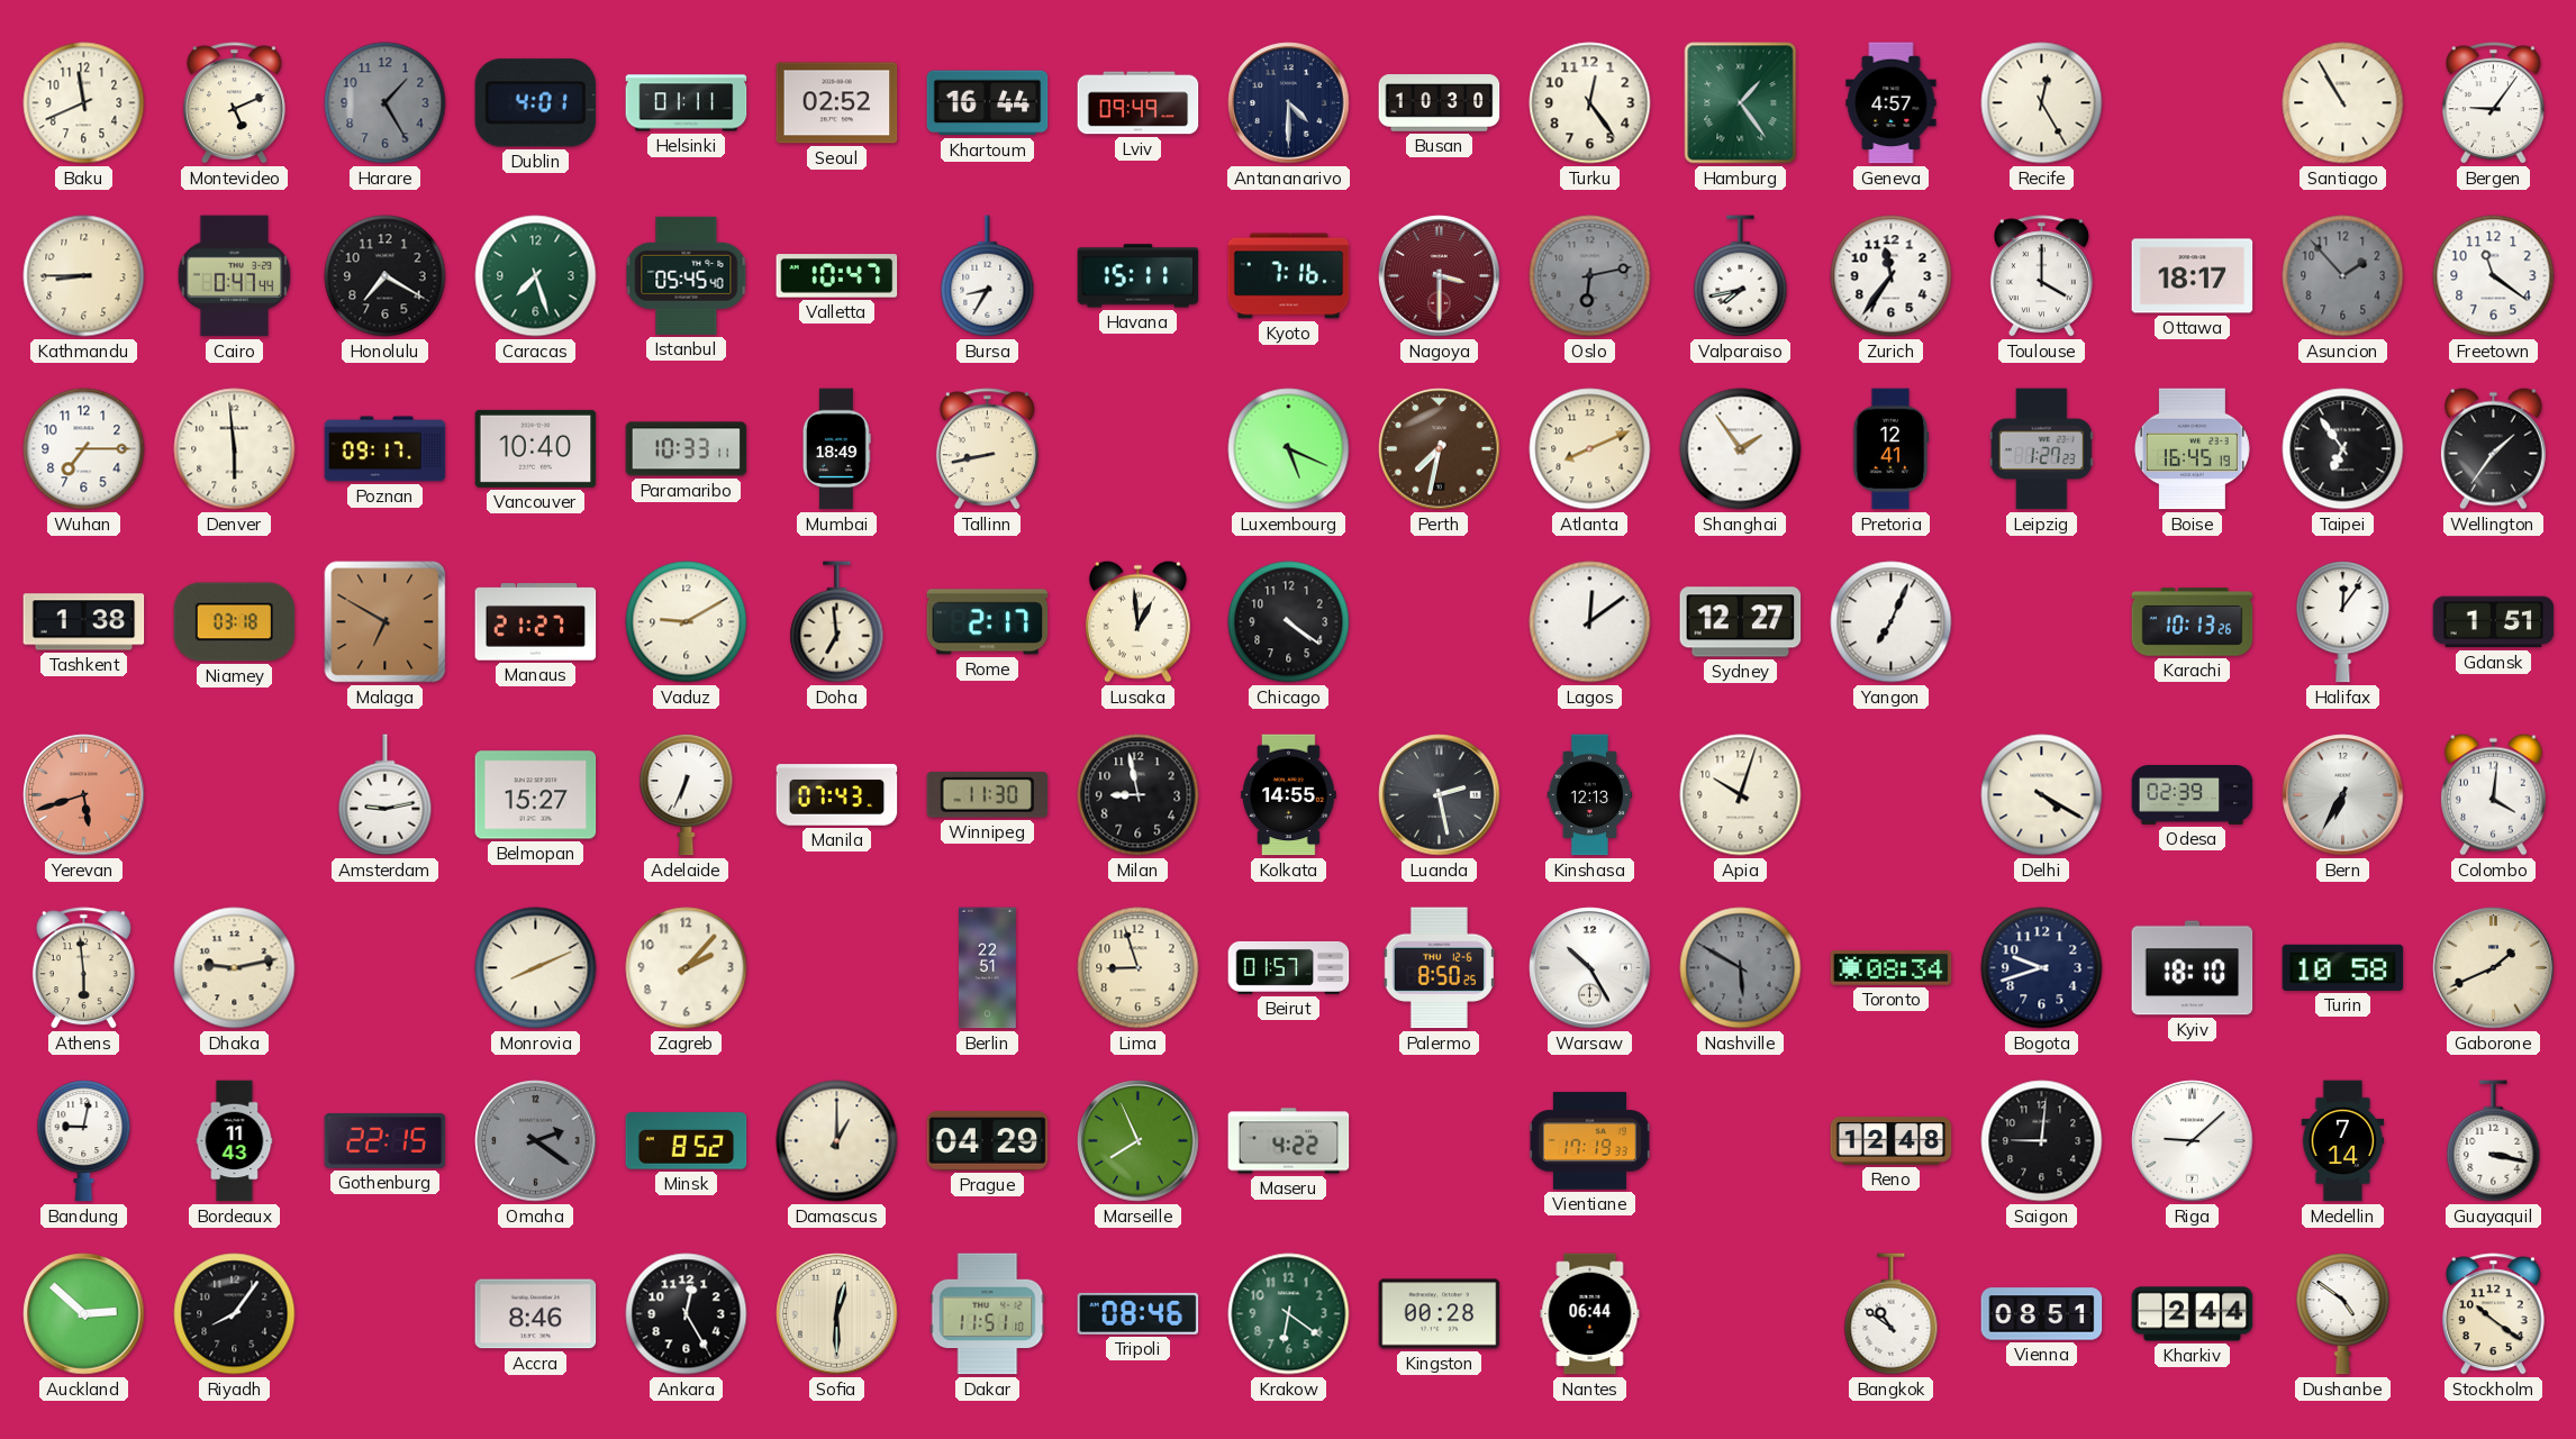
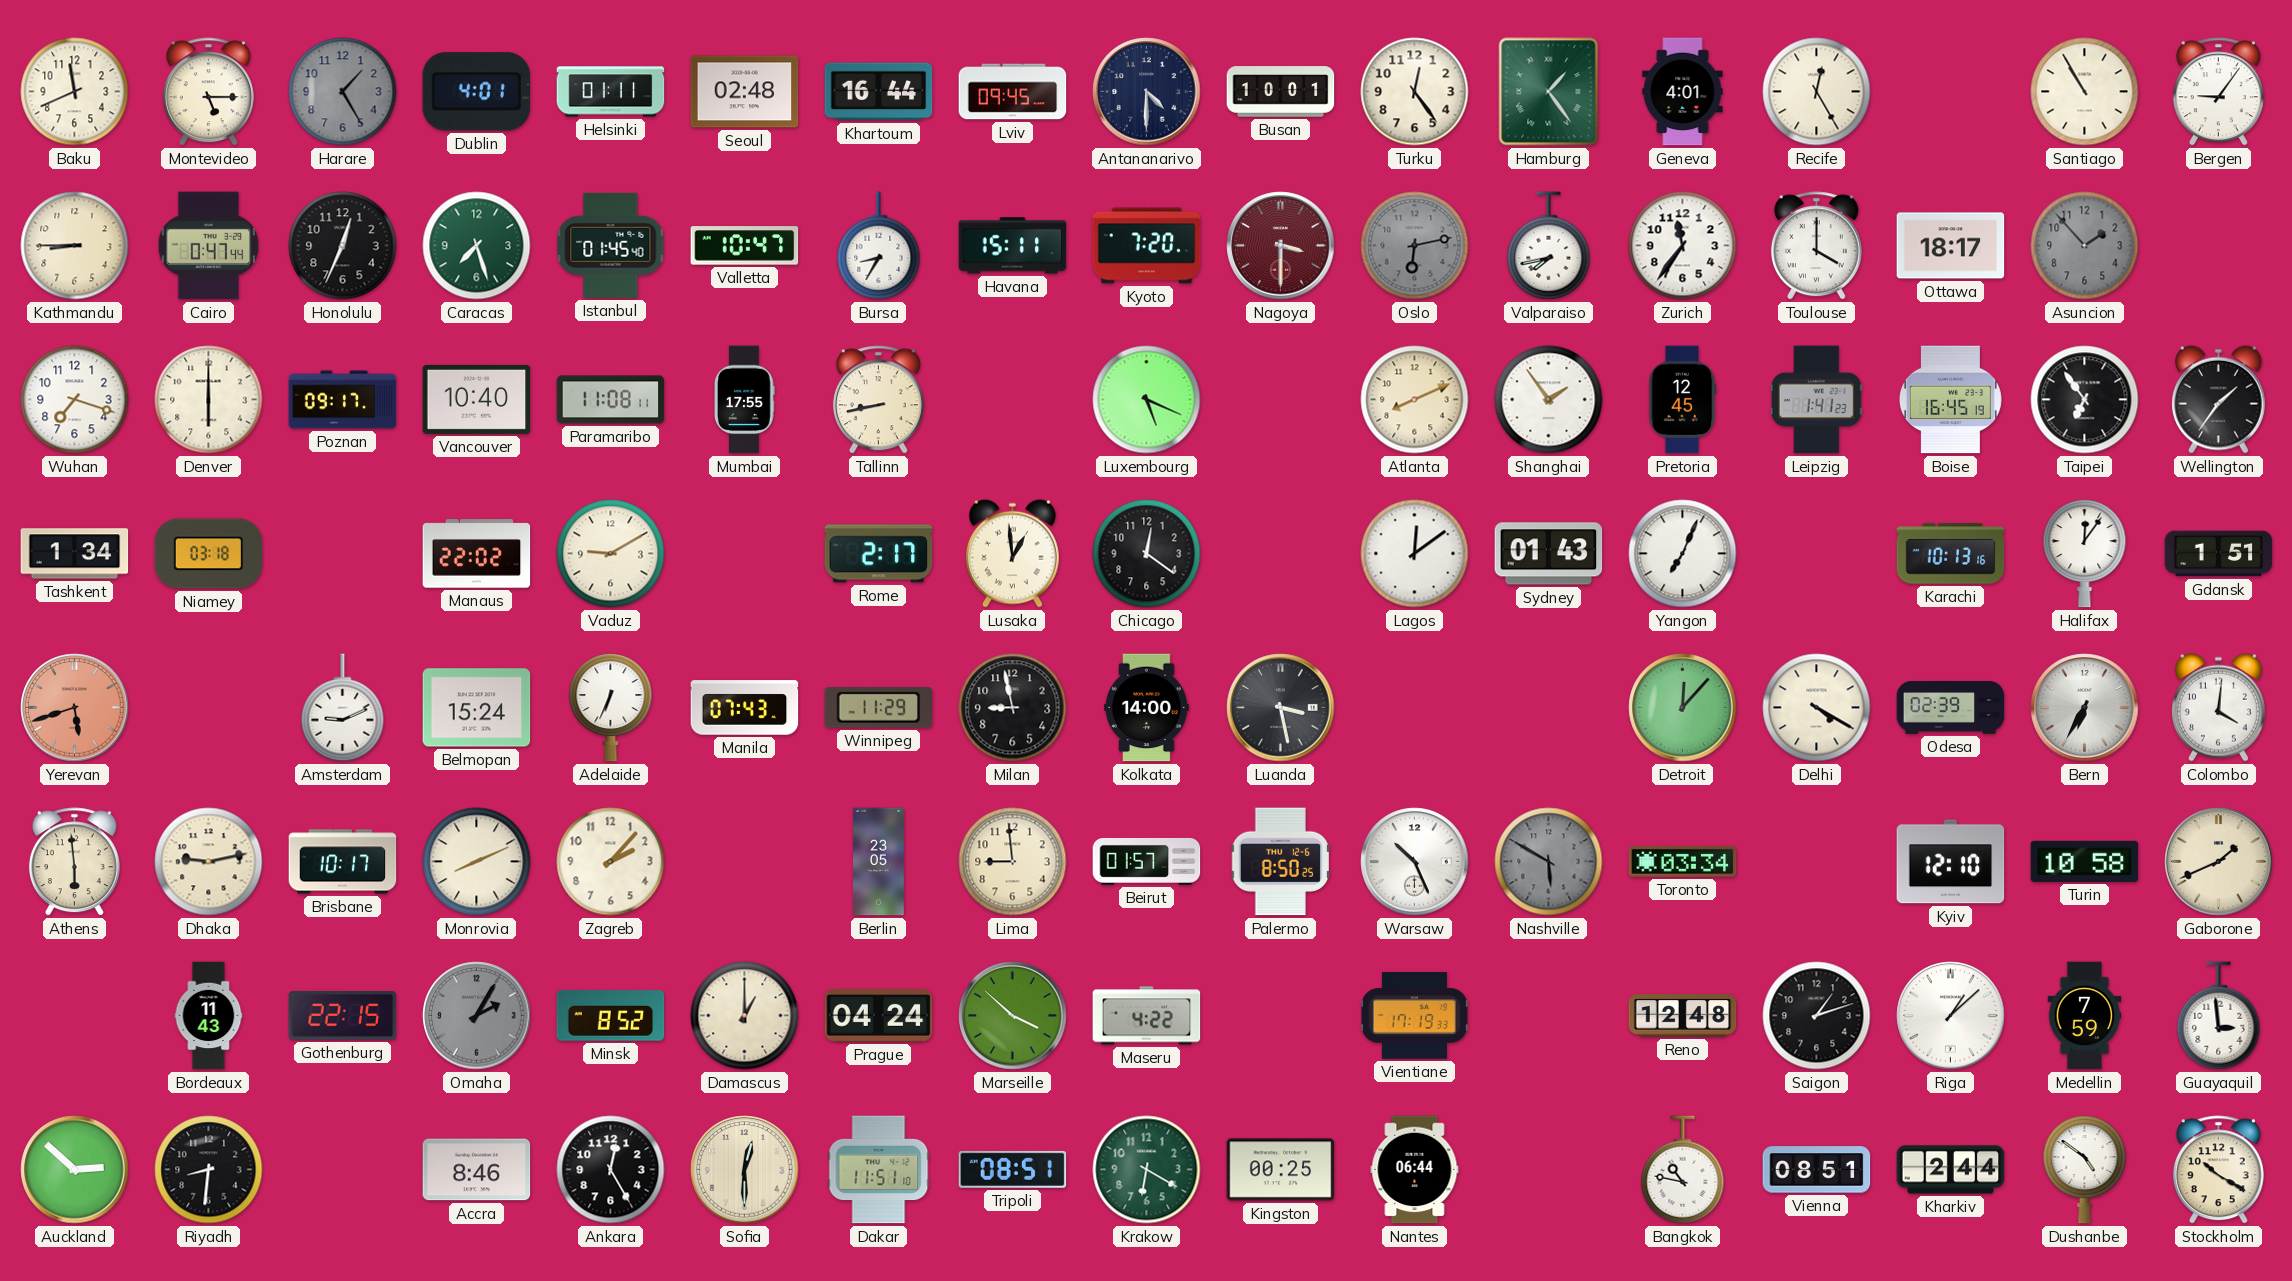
Montevideo: 5:11 -> 5:15
Seoul: 02:52 -> 02:48
Lviv: 09:49 -> 09:45
Busan: 10:30 -> 10:01
Geneva: 4:57 -> 4:01
Honolulu: 7:20 -> 12:34
Istanbul: 05:45 -> 01:45
Kyoto: 7:16 -> 7:20
Freetown: 11:21 -> none
Wuhan: 7:15 -> 7:18
Denver: 5:59 -> 6:00
Paramaribo: 10:33 -> 11:08
Mumbai: 18:49 -> 17:55
Perth: 7:32 -> none
Pretoria: 12:41 -> 12:45
Leipzig: 1:27 -> 1:41
Tashkent: 1:38 -> 1:34
Malaga: 6:50 -> none
Manaus: 21:27 -> 22:02
Doha: 6:59 -> none
Chicago: 4:21 -> 12:21
Sydney: 12:27 -> 01:43
Karachi: 10:13:26 -> 10:13:16
Amsterdam: 9:13 -> 9:11
Belmopan: 15:27 -> 15:24
Winnipeg: 11:30 -> 11:29
Kolkata: 14:55 -> 14:00
Luanda: 2:28 -> 3:28
Kinshasa: 12:13 -> none
Apia: 10:03 -> none
Detroit: none -> 12:07
Brisbane: none -> 10:17
Berlin: 22:51 -> 23:05
Lima: 8:57 -> 8:59
Warsaw: 10:25 -> 10:26
Toronto: 08:34 -> 03:34
Bogota: 9:42 -> none
Kyiv: 18:10 -> 12:10
Bandung: 9:02 -> none
Omaha: 2:21 -> 2:05
Prague: 04:29 -> 04:24
Marseille: 7:56 -> 3:52
Saigon: 9:01 -> 1:12
Riga: 9:08 -> 1:08
Medellin: 7:14 -> 7:59
Guayaquil: 3:17 -> 2:59
Riyadh: 8:06 -> 8:31
Tripoli: 08:46 -> 08:51
Krakow: 6:21 -> 6:20
Kingston: 00:28 -> 00:25
Bangkok: 10:51 -> 10:47
Stockholm: 10:21 -> 10:20
